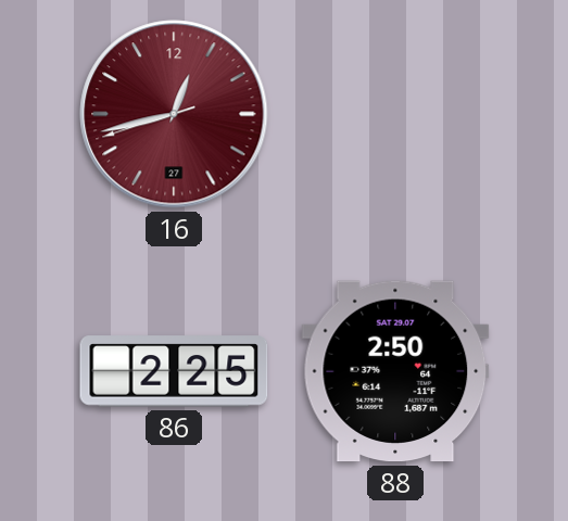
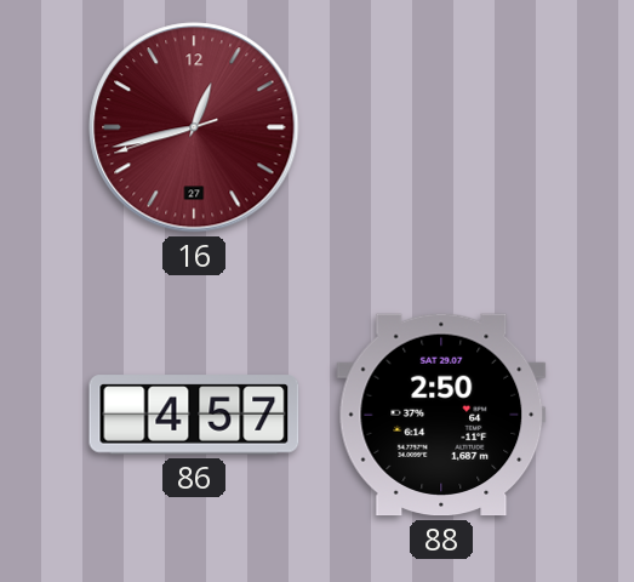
86: 2:25 -> 4:57
